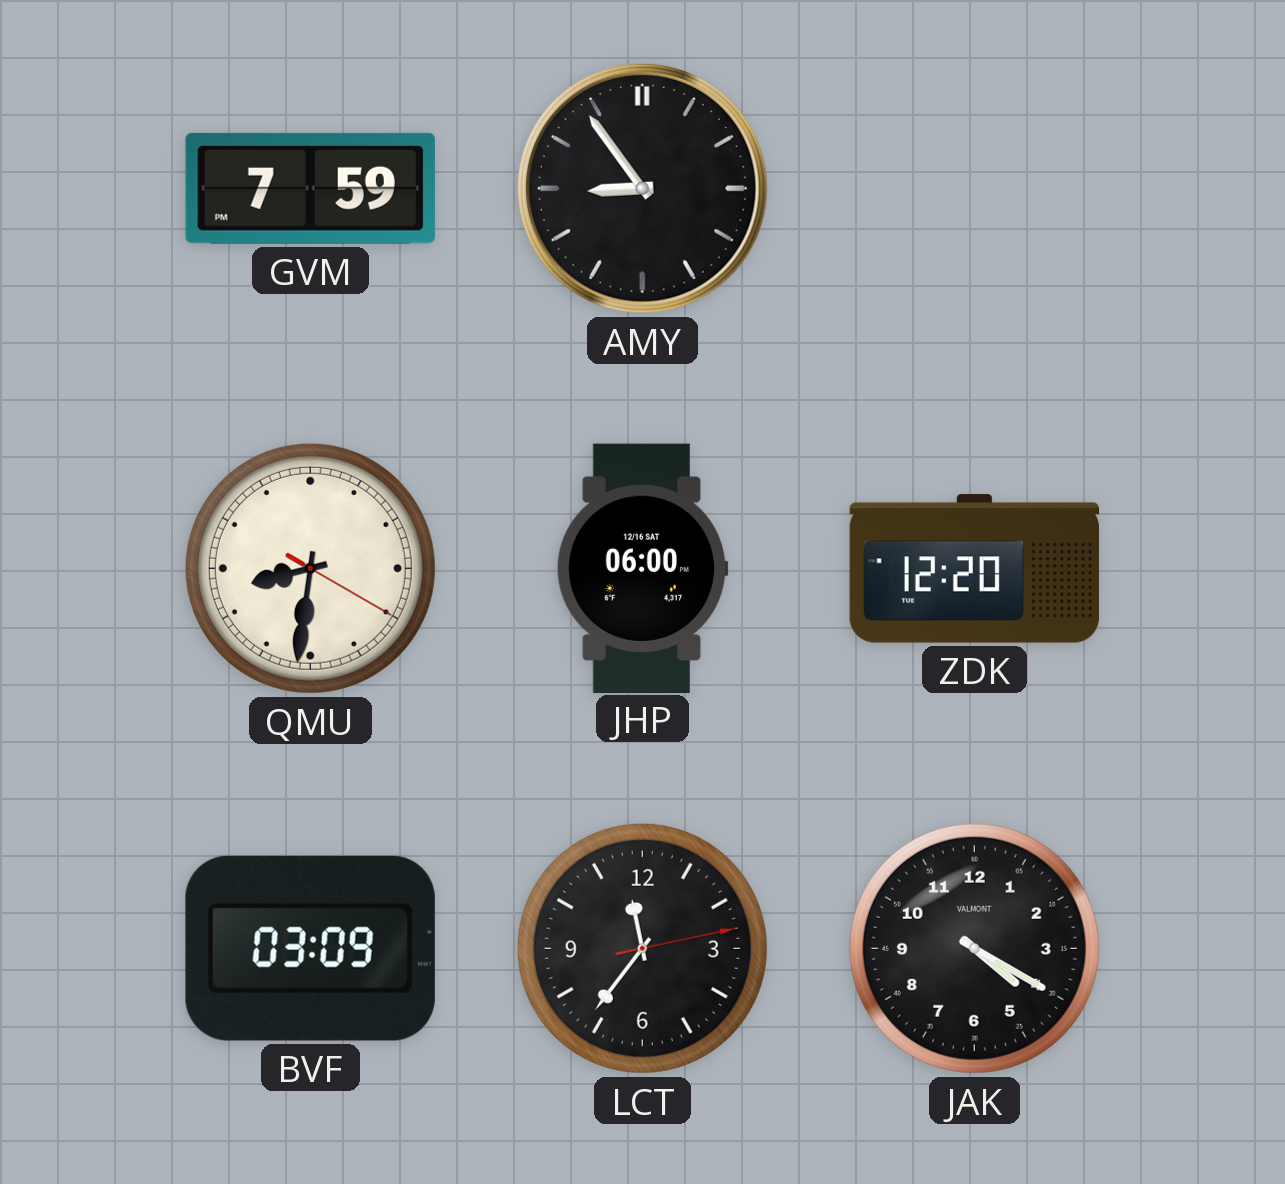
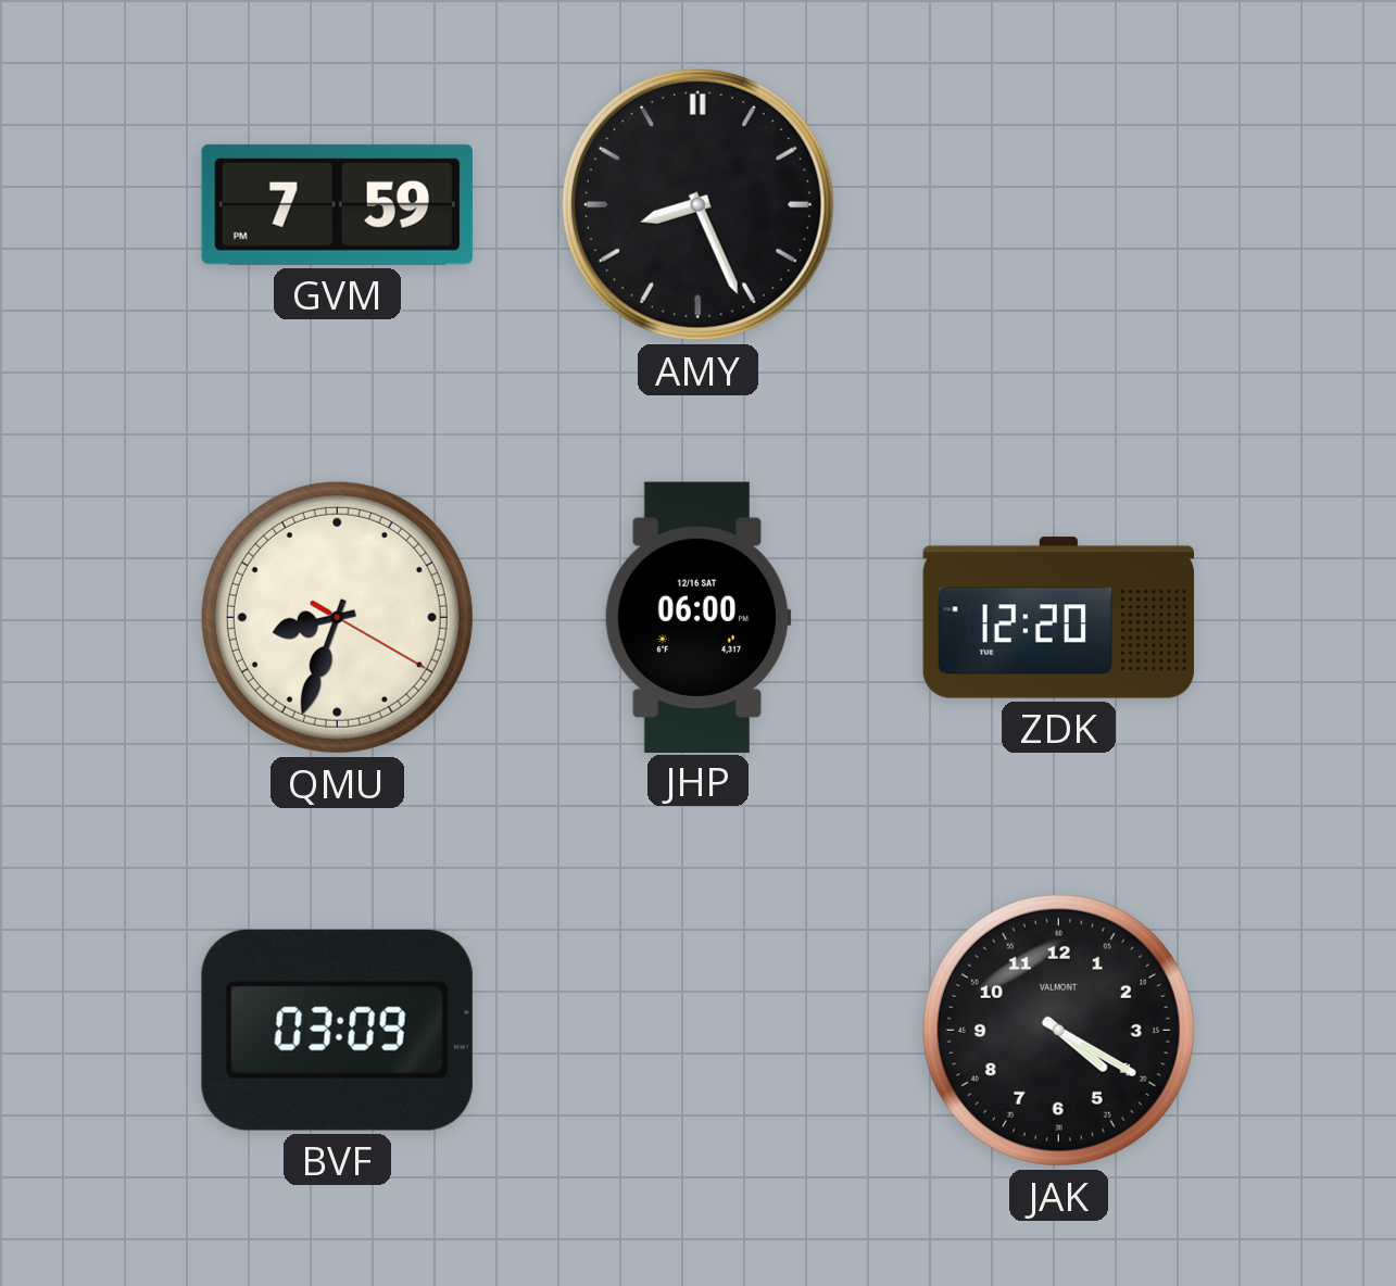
AMY: 8:54 -> 8:26
QMU: 8:31 -> 8:33
LCT: 11:36 -> none
